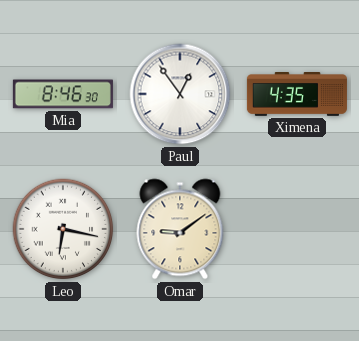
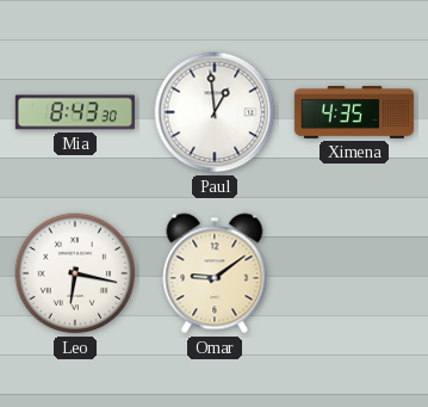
Mia: 8:46 -> 8:43
Paul: 12:54 -> 12:59
